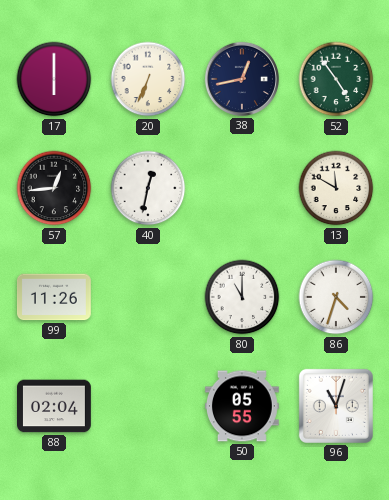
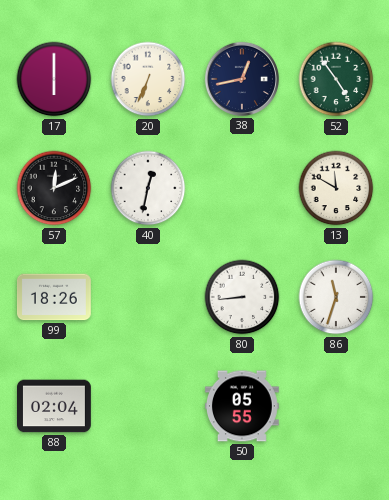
57: 12:44 -> 12:11
99: 11:26 -> 18:26
80: 11:00 -> 8:44
86: 4:33 -> 11:33
96: 11:03 -> none
